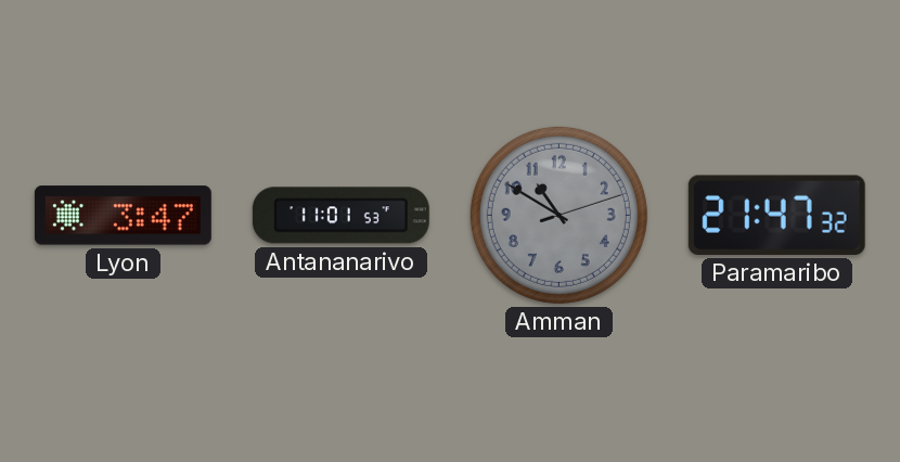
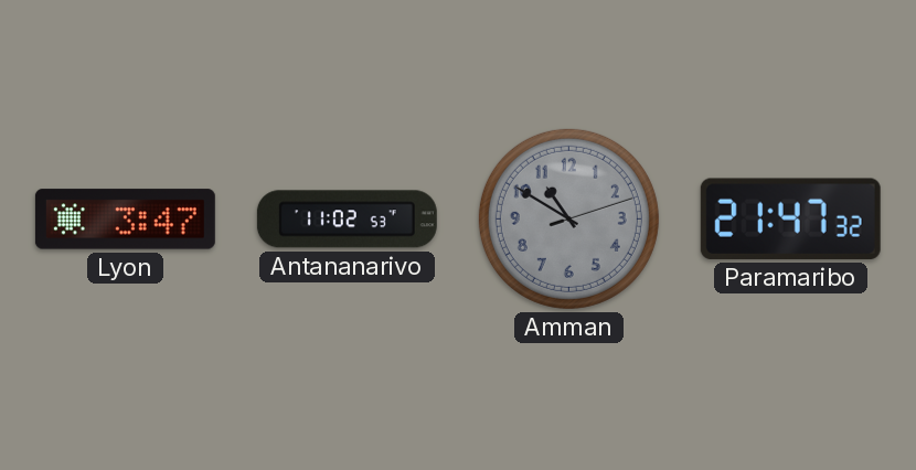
Antananarivo: 11:01 -> 11:02
